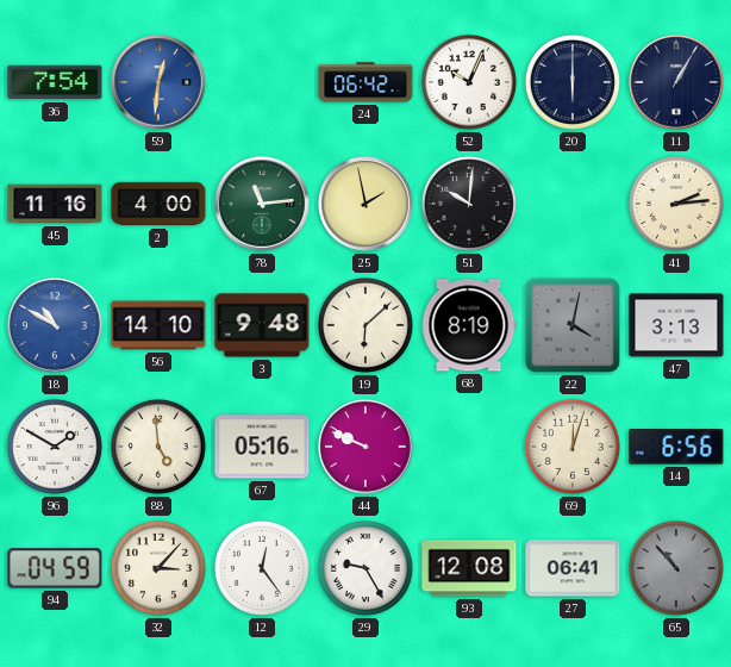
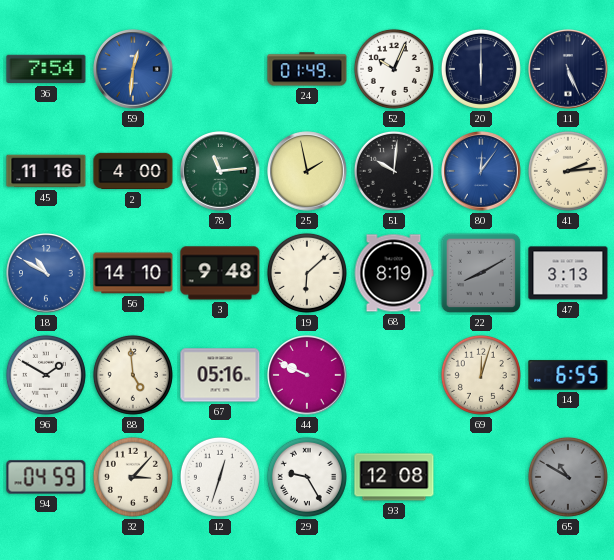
24: 06:42 -> 01:49
11: 1:05 -> 5:26
80: none -> 12:06
22: 4:02 -> 8:10
14: 6:56 -> 6:55
12: 12:24 -> 12:33
27: 06:41 -> none
65: 10:53 -> 10:50
